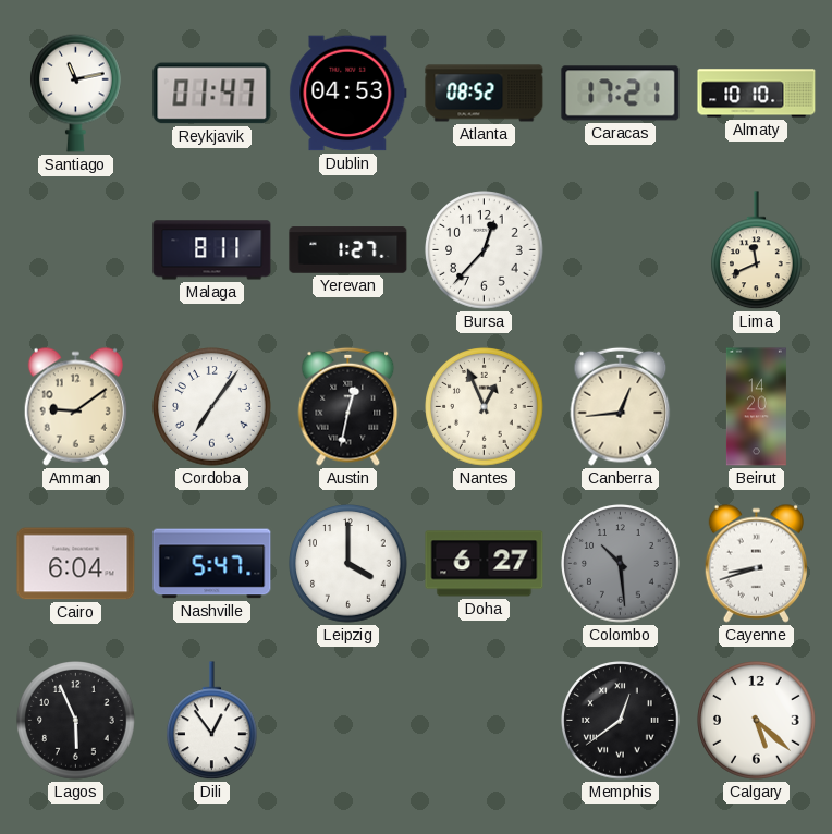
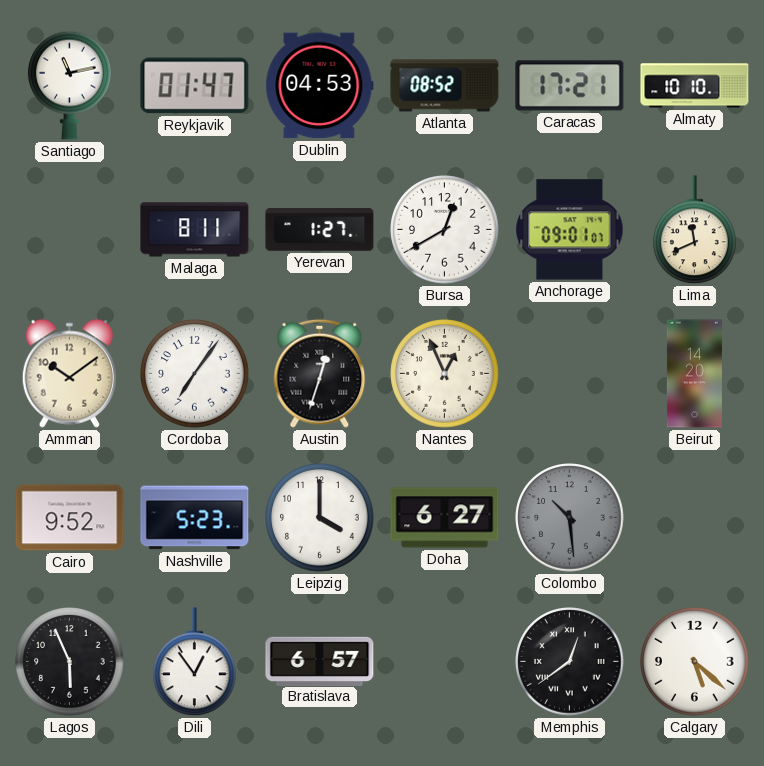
Bursa: 12:37 -> 12:40
Anchorage: none -> 09:01
Amman: 9:09 -> 10:09
Austin: 12:32 -> 12:33
Canberra: 12:44 -> none
Cairo: 6:04 -> 9:52
Nashville: 5:47 -> 5:23
Cayenne: 8:42 -> none
Bratislava: none -> 6:57
